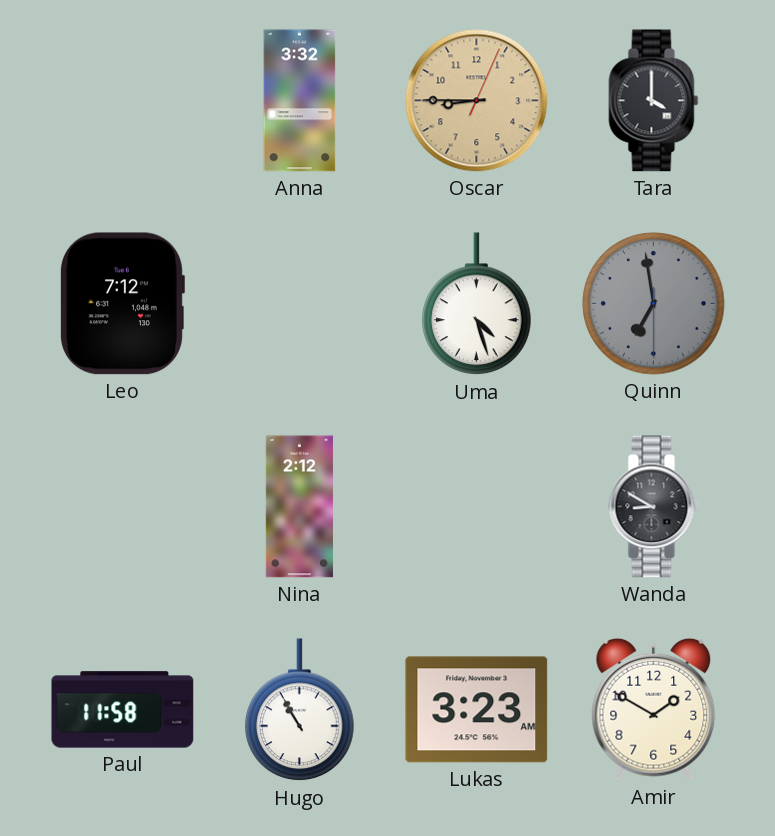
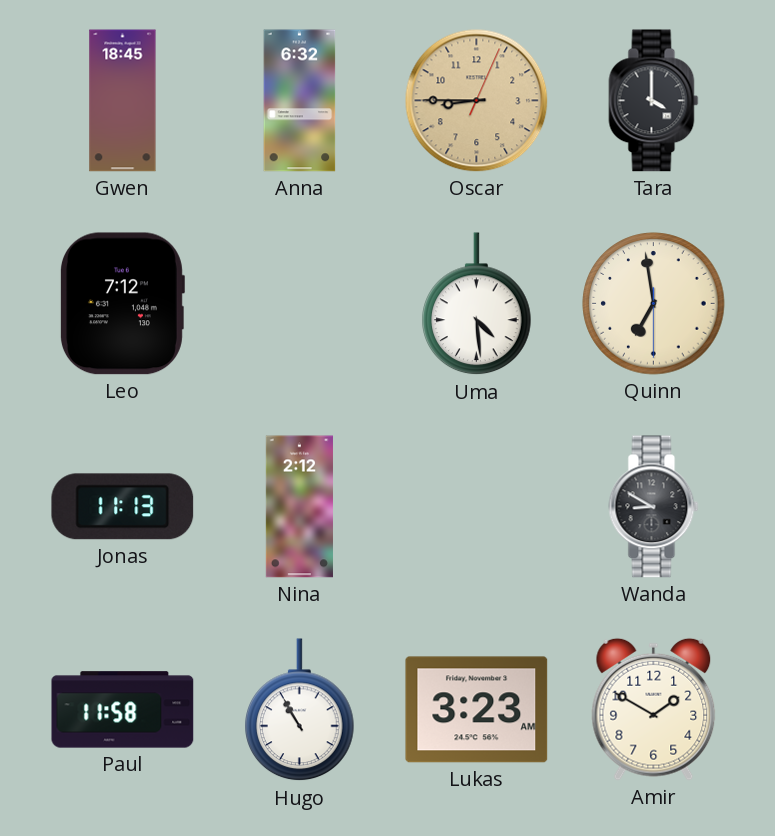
Gwen: none -> 18:45
Anna: 3:32 -> 6:32
Uma: 4:27 -> 4:29
Quinn dial: grey -> cream
Jonas: none -> 11:13
